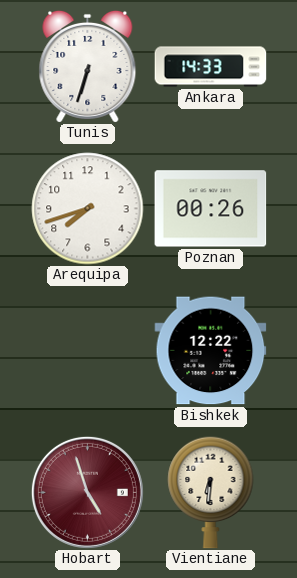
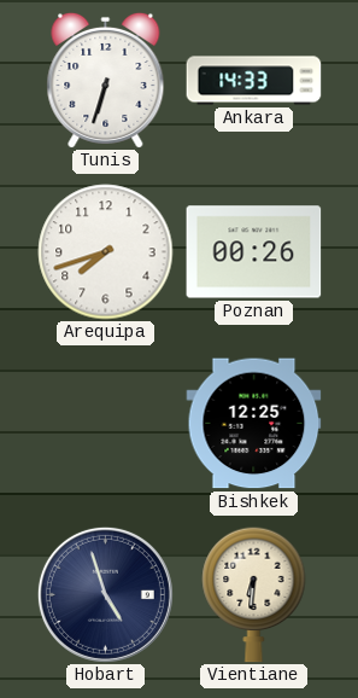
Bishkek: 12:22 -> 12:25
Hobart dial: burgundy -> navy
